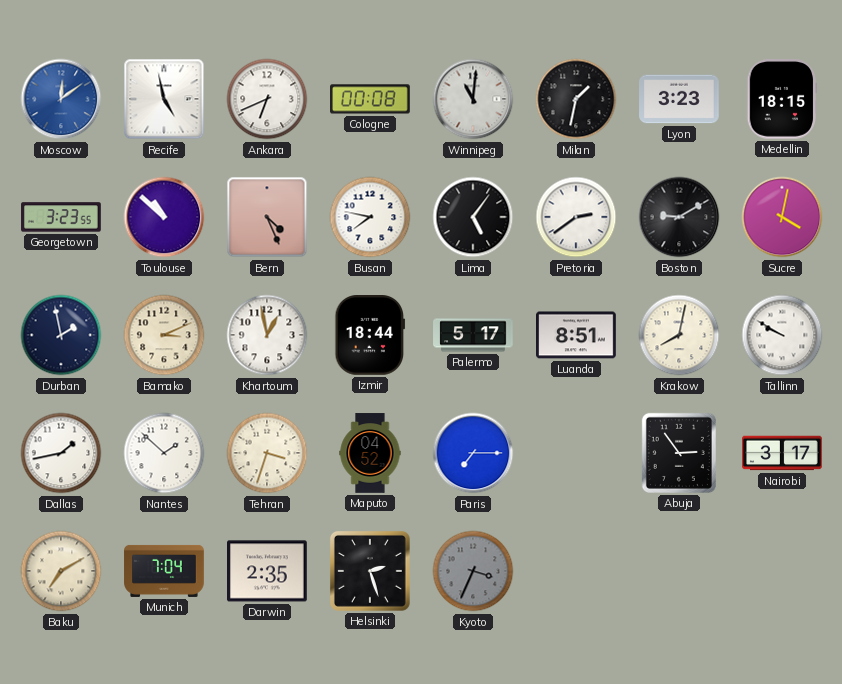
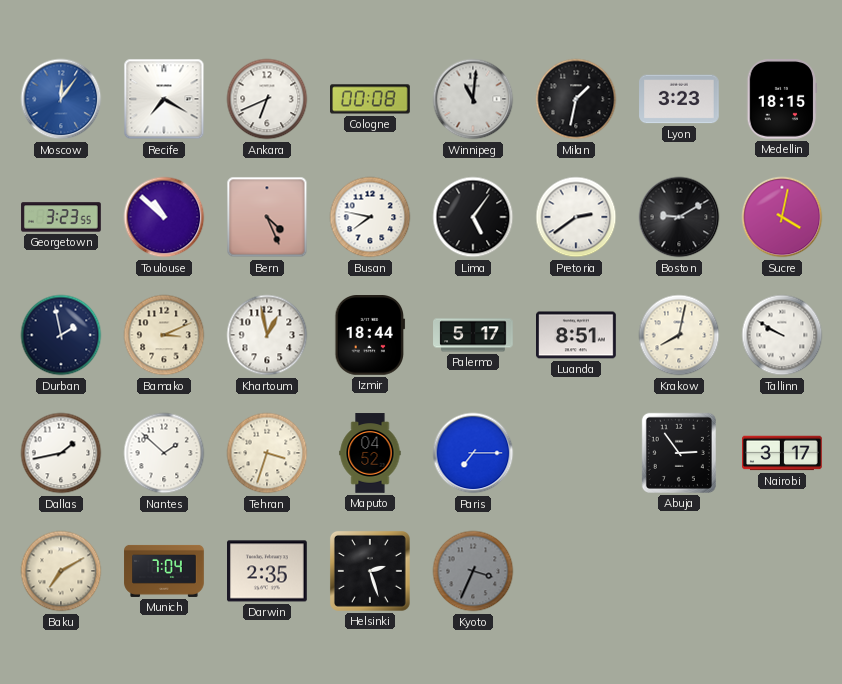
Moscow: 12:09 -> 12:06
Recife: 4:58 -> 7:20
